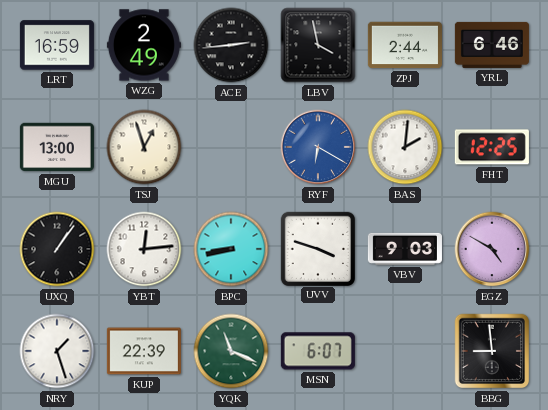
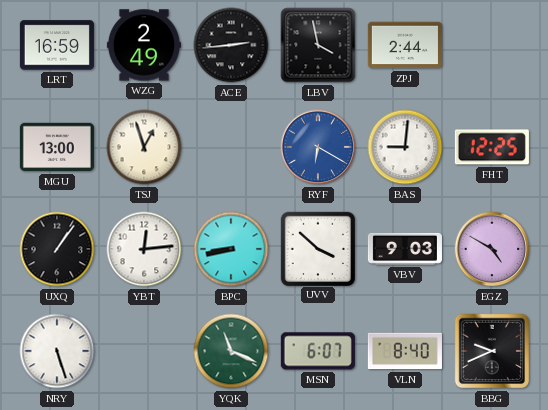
YRL: 6:46 -> none
BAS: 2:01 -> 9:01
UVV: 3:48 -> 3:52
NRY: 1:27 -> 5:27
KUP: 22:39 -> none
VLN: none -> 8:40
BBG: 8:59 -> 9:41
